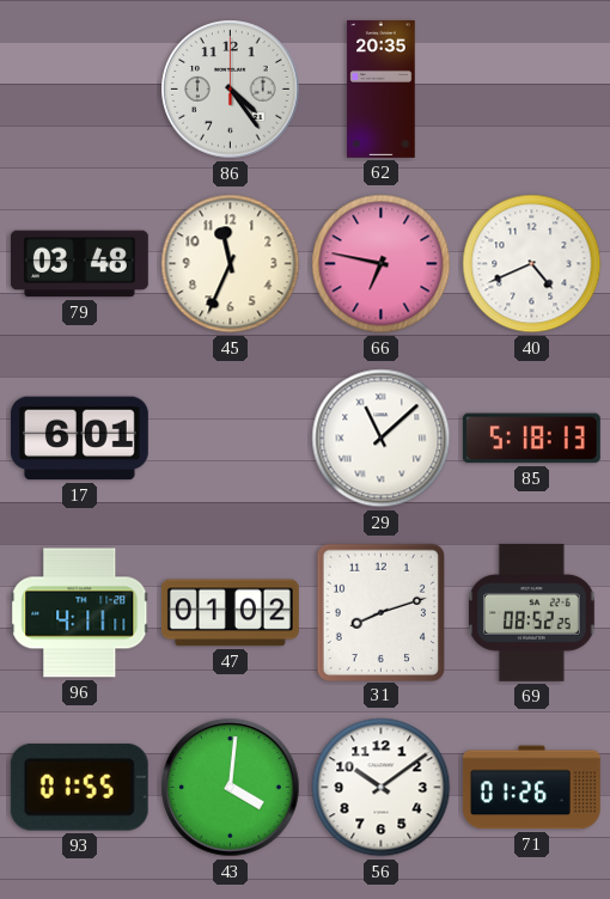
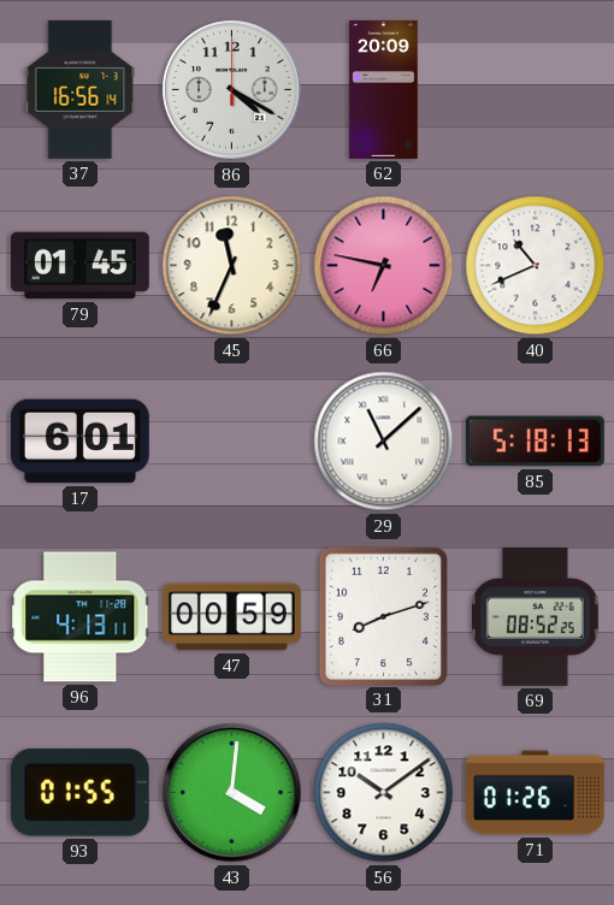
37: none -> 16:56
86: 4:24 -> 4:20
62: 20:35 -> 20:09
79: 03:48 -> 01:45
40: 4:41 -> 10:41
96: 4:11 -> 4:13
47: 01:02 -> 00:59
